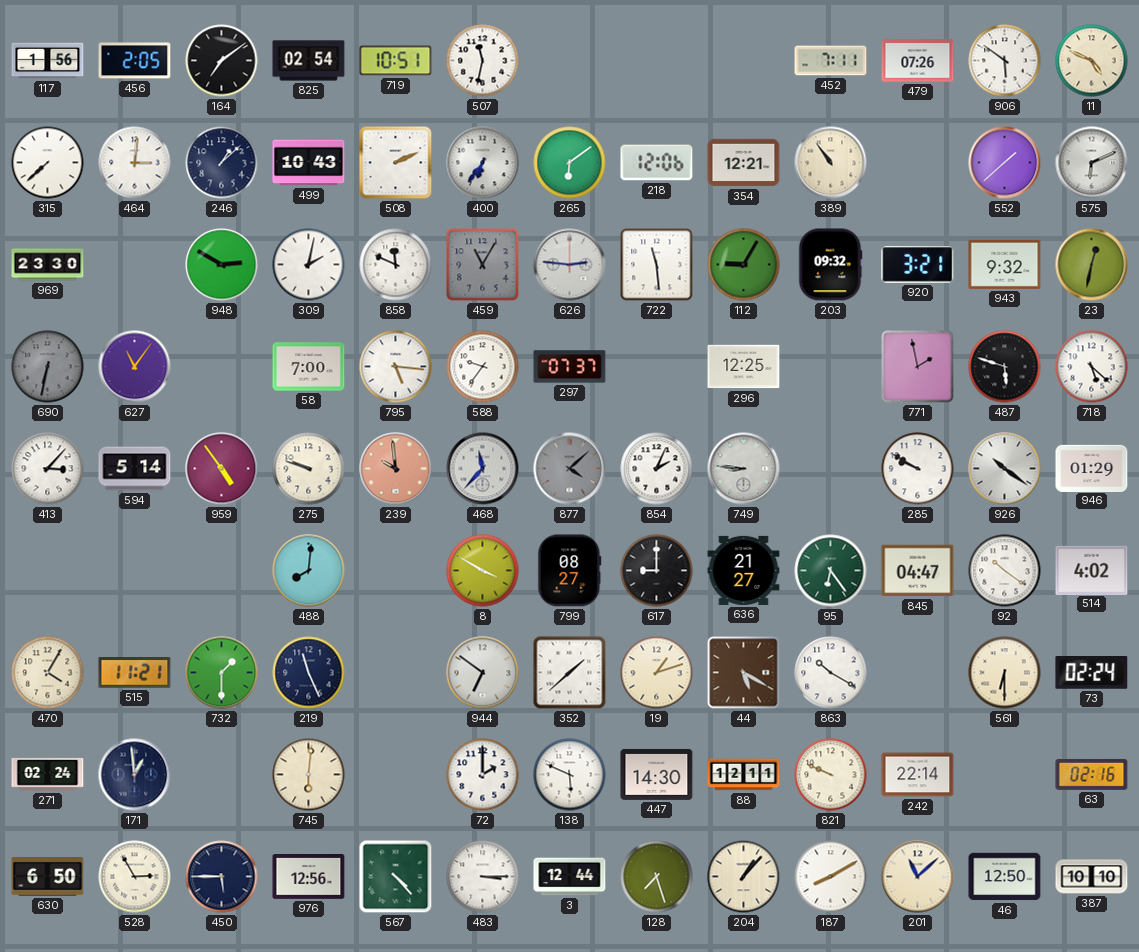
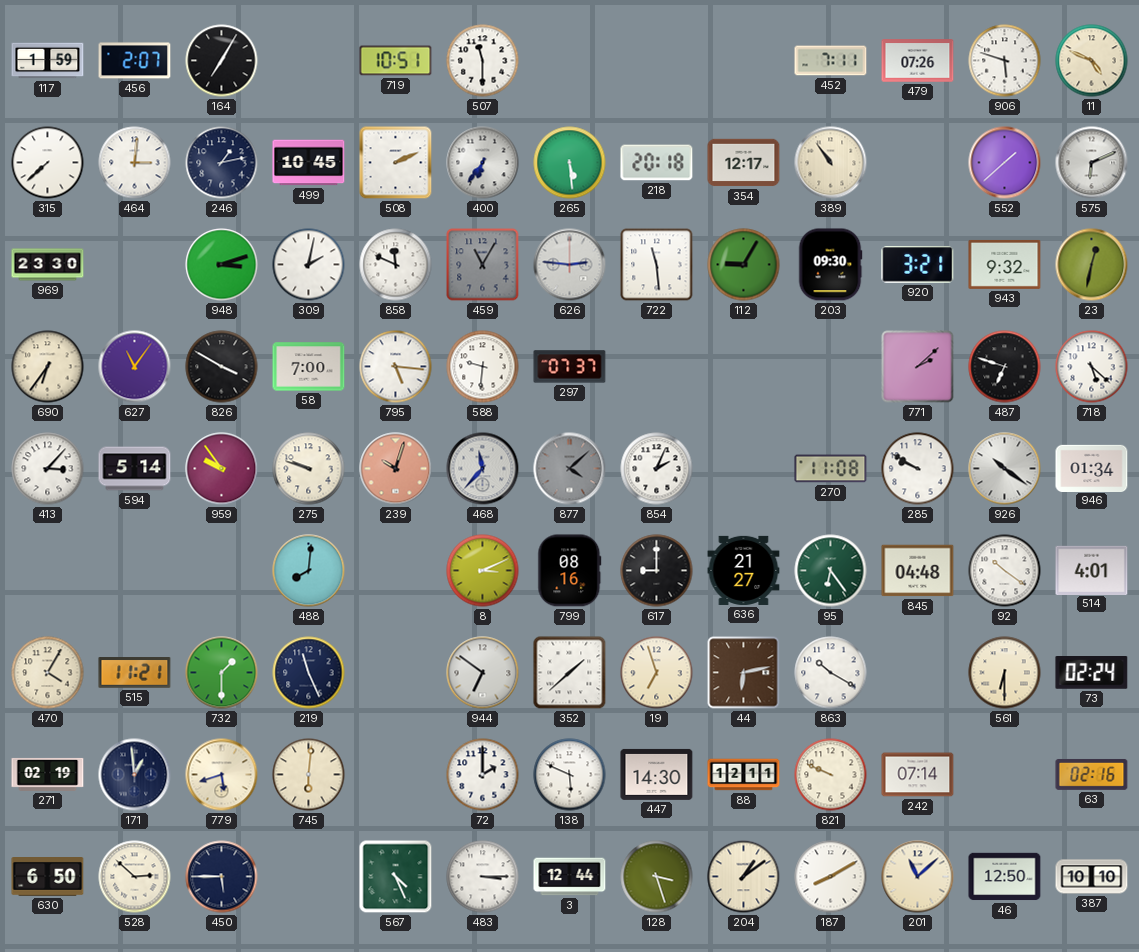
117: 1:56 -> 1:59
456: 2:05 -> 2:07
164: 7:09 -> 7:05
825: 02:54 -> none
507: 11:32 -> 11:30
906: 5:51 -> 5:48
246: 1:08 -> 1:13
499: 10:43 -> 10:45
265: 6:09 -> 5:29
218: 12:06 -> 20:18
354: 12:21 -> 12:17
948: 2:50 -> 3:12
203: 09:32 -> 09:30
690: 6:32 -> 6:36
690 dial: grey -> cream
826: none -> 3:50
588: 9:36 -> 9:31
296: 12:25 -> none
771: 1:58 -> 2:08
487: 5:48 -> 6:48
959: 4:54 -> 9:54
239: 9:59 -> 10:03
749: 8:46 -> none
270: none -> 11:08
946: 01:29 -> 01:34
8: 3:50 -> 3:11
799: 08:27 -> 08:16
845: 04:47 -> 04:48
514: 4:02 -> 4:01
19: 1:12 -> 6:57
44: 5:20 -> 6:13
271: 02:24 -> 02:19
779: none -> 5:42
242: 22:14 -> 07:14
528: 2:55 -> 2:52
976: 12:56 -> none
567: 4:23 -> 4:26
128: 7:27 -> 3:27
204: 1:07 -> 1:09
